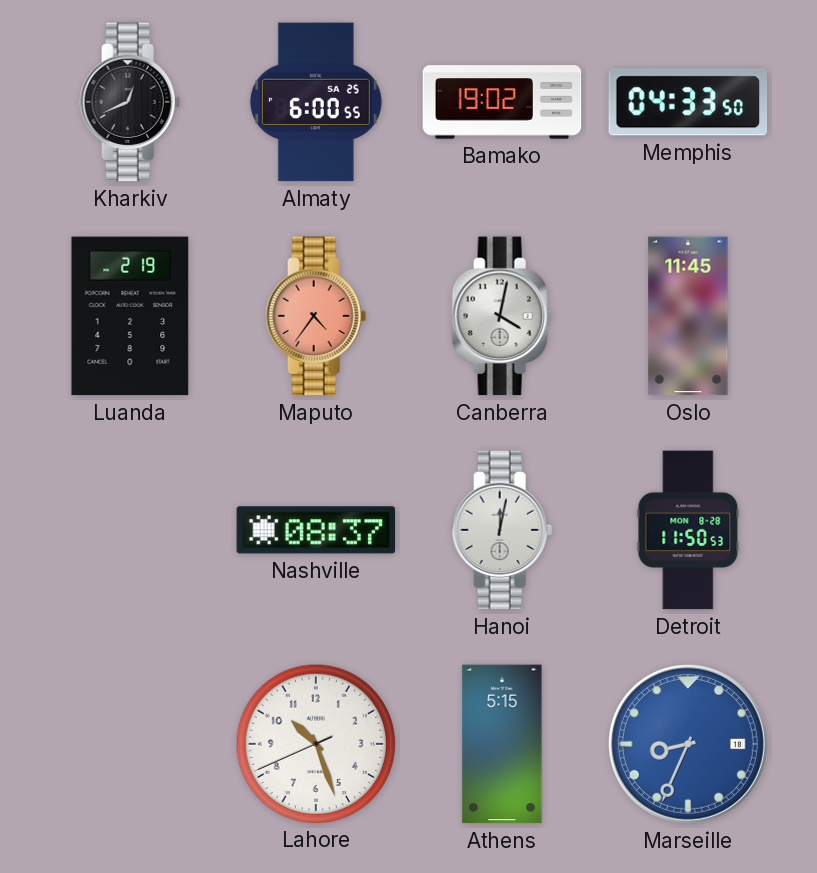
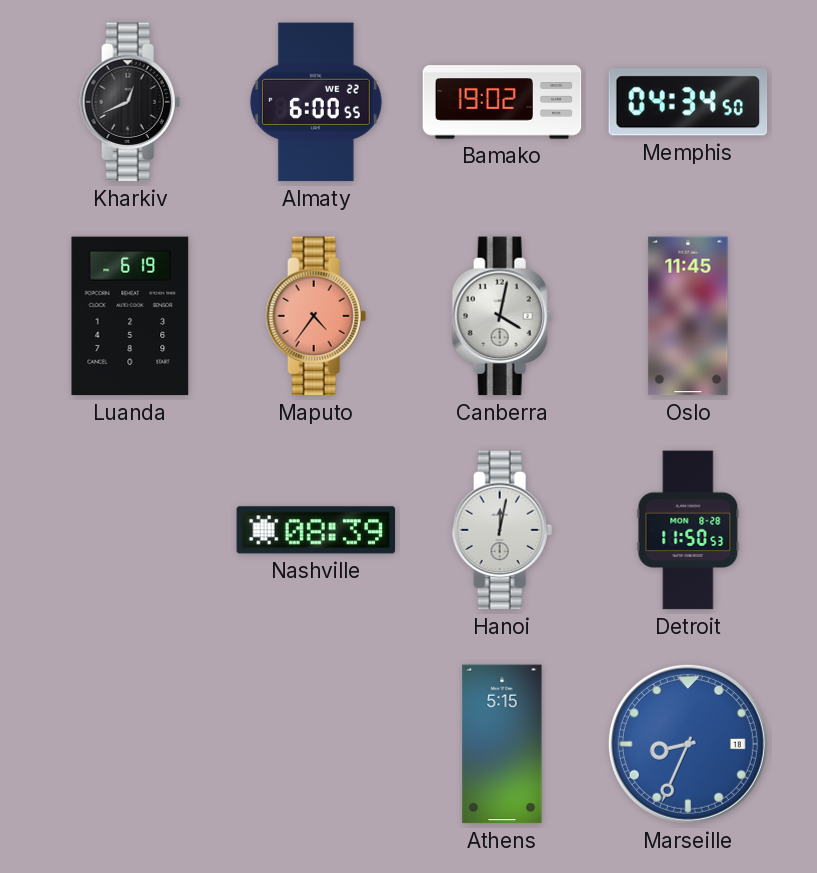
Almaty date: SA 25 -> WE 22
Memphis: 04:33 -> 04:34
Luanda: 2:19 -> 6:19
Nashville: 08:37 -> 08:39
Lahore: 10:26 -> none
